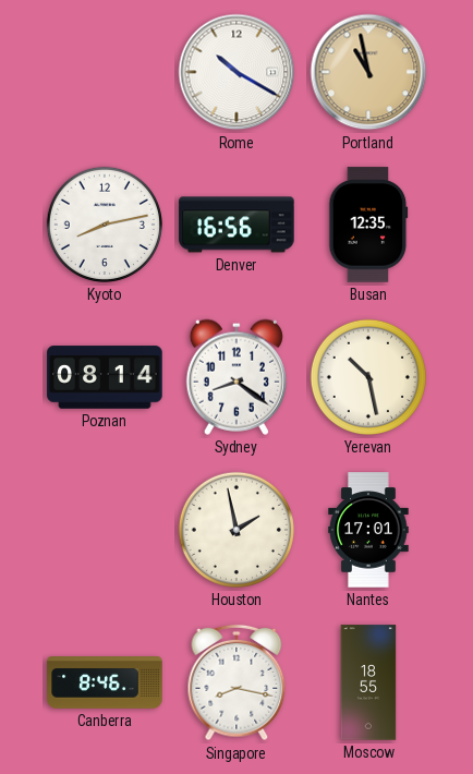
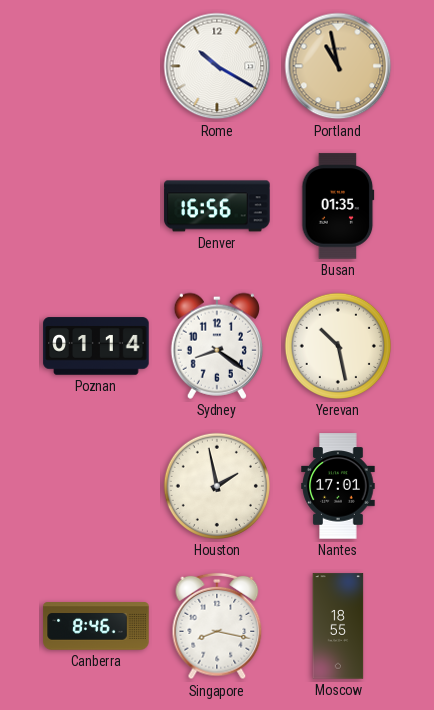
Kyoto: 8:13 -> none
Busan: 12:35 -> 01:35
Poznan: 08:14 -> 01:14
